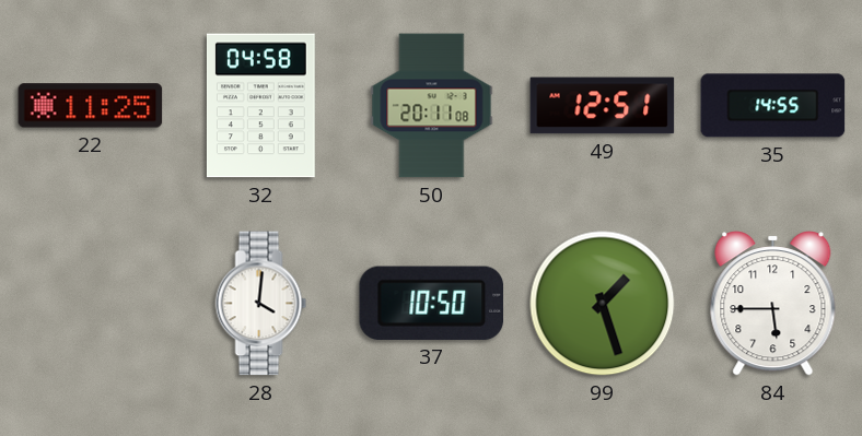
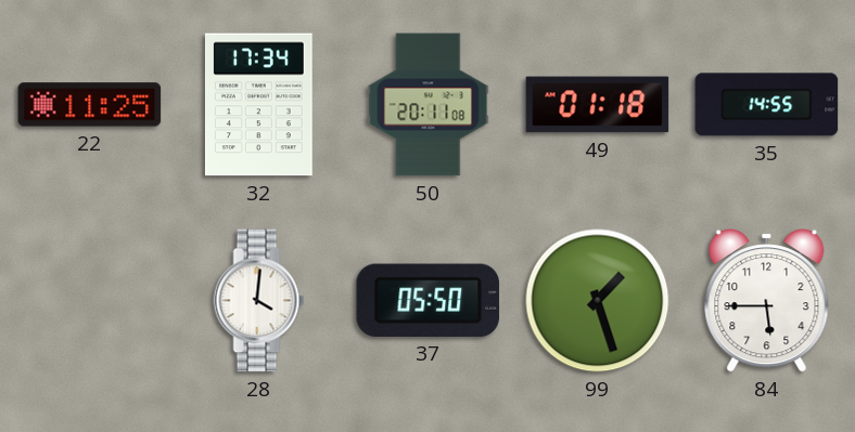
32: 04:58 -> 17:34
49: 12:51 -> 01:18
37: 10:50 -> 05:50
